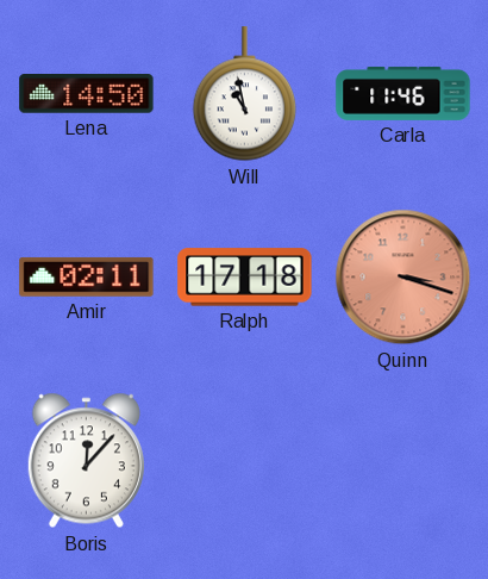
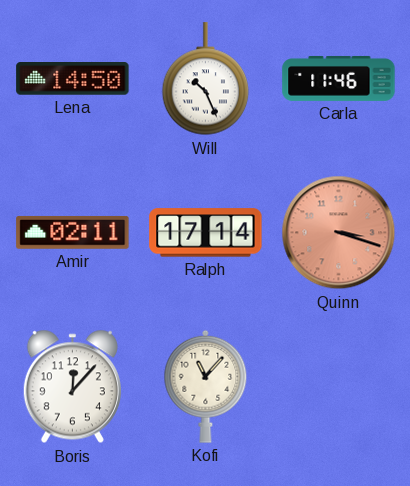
Will: 10:58 -> 10:26
Ralph: 17:18 -> 17:14
Kofi: none -> 11:07
